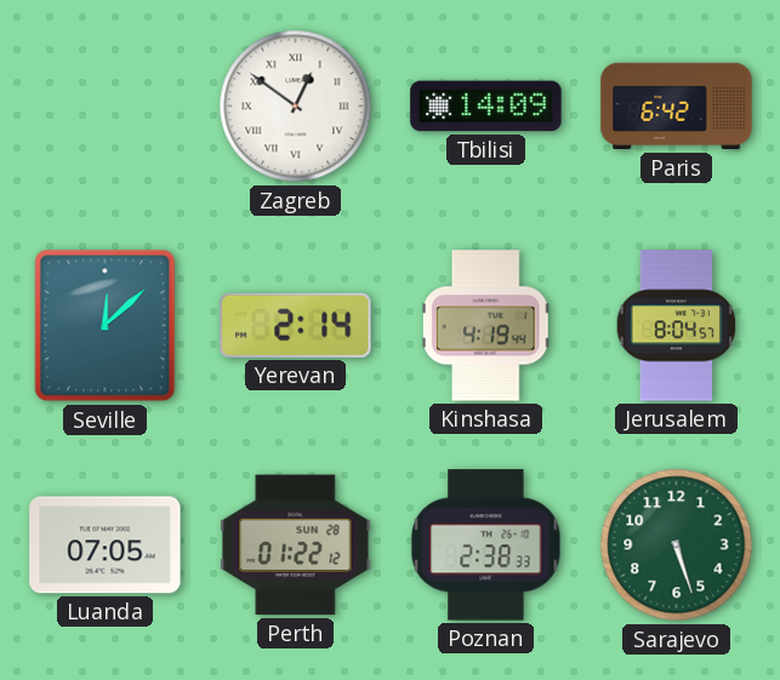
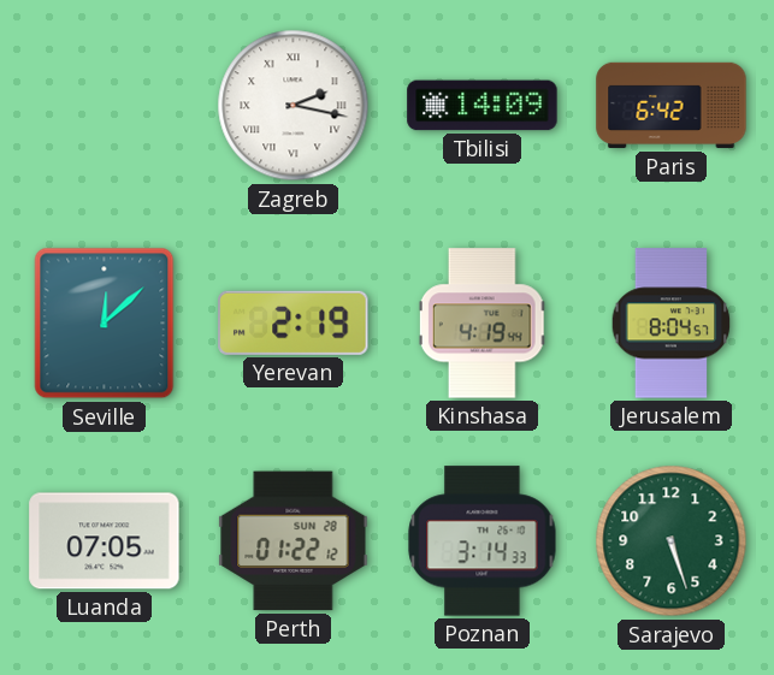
Zagreb: 12:51 -> 2:17
Yerevan: 2:14 -> 2:19
Poznan: 2:38 -> 3:14
